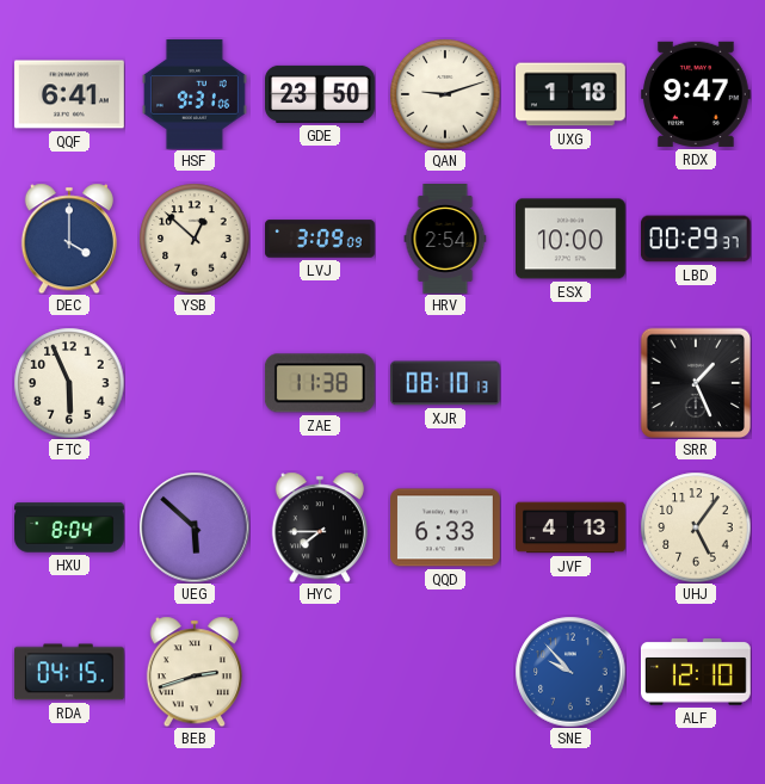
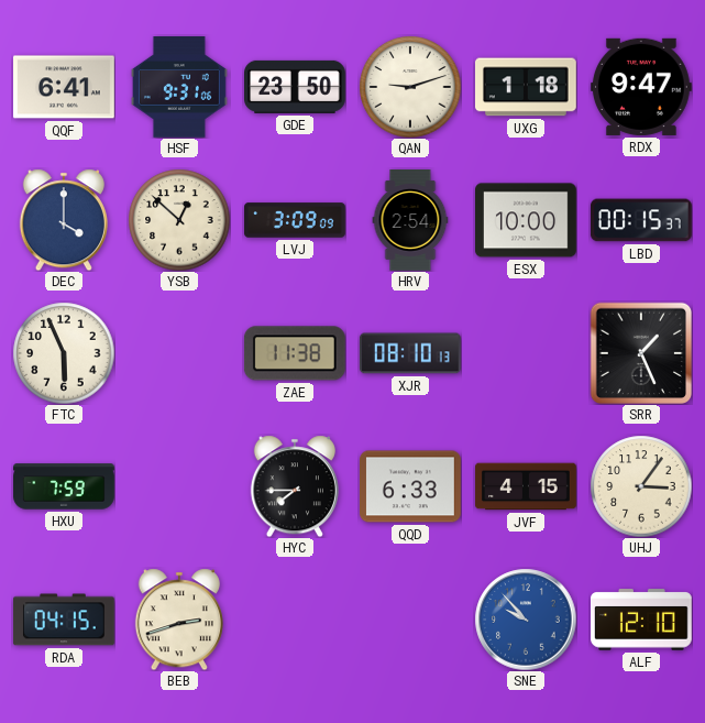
LBD: 00:29 -> 00:15
HXU: 8:04 -> 7:59
UEG: 5:52 -> none
JVF: 4:13 -> 4:15
UHJ: 5:06 -> 3:06
